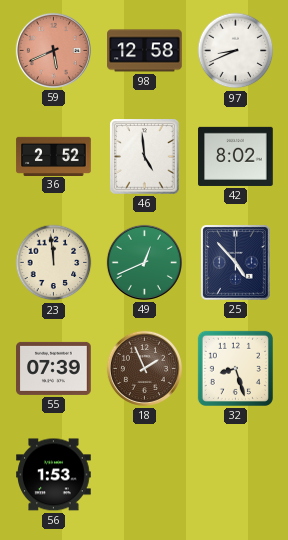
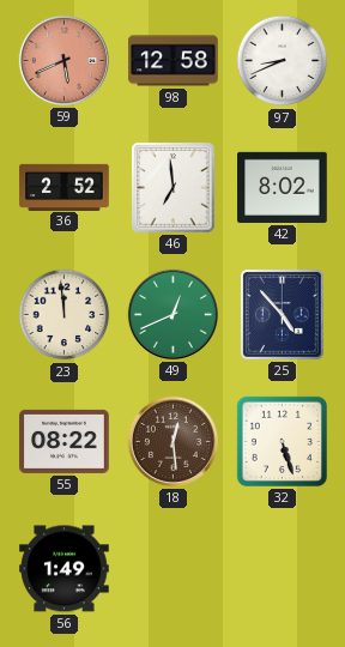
46: 4:59 -> 6:59
55: 07:39 -> 08:22
18: 1:56 -> 12:29
32: 8:27 -> 5:27
56: 1:53 -> 1:49
